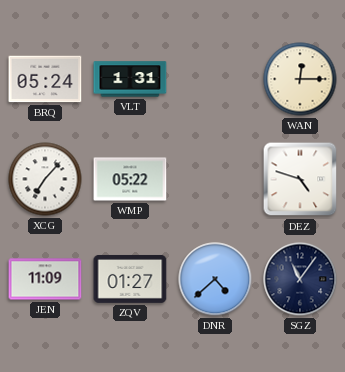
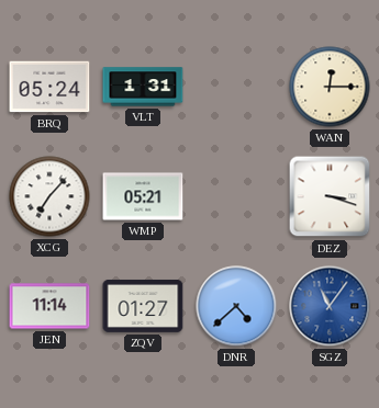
WMP: 05:22 -> 05:21
DEZ: 4:48 -> 3:18
JEN: 11:09 -> 11:14
SGZ dial: navy -> blue
